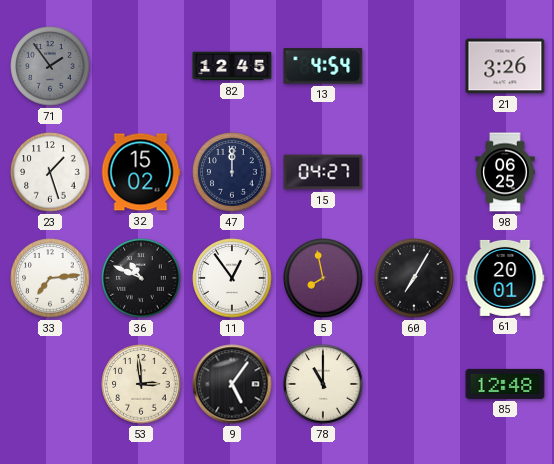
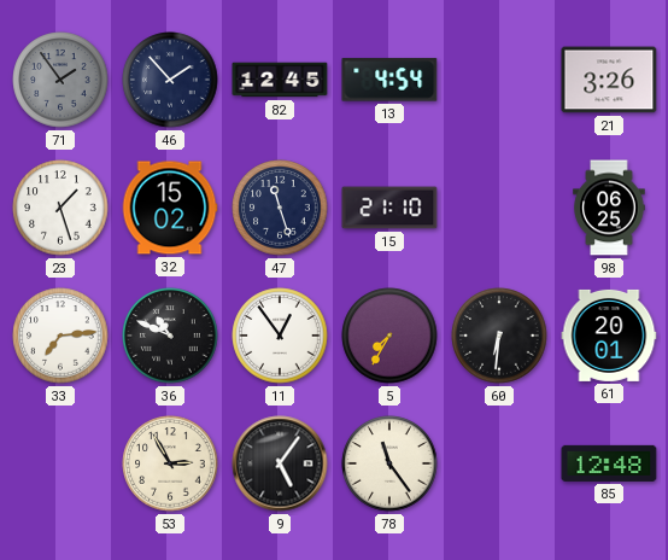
46: none -> 1:53
47: 12:00 -> 11:27
15: 04:27 -> 21:10
5: 7:58 -> 7:35
60: 7:05 -> 6:31
53: 2:59 -> 2:55
78: 11:00 -> 11:24
